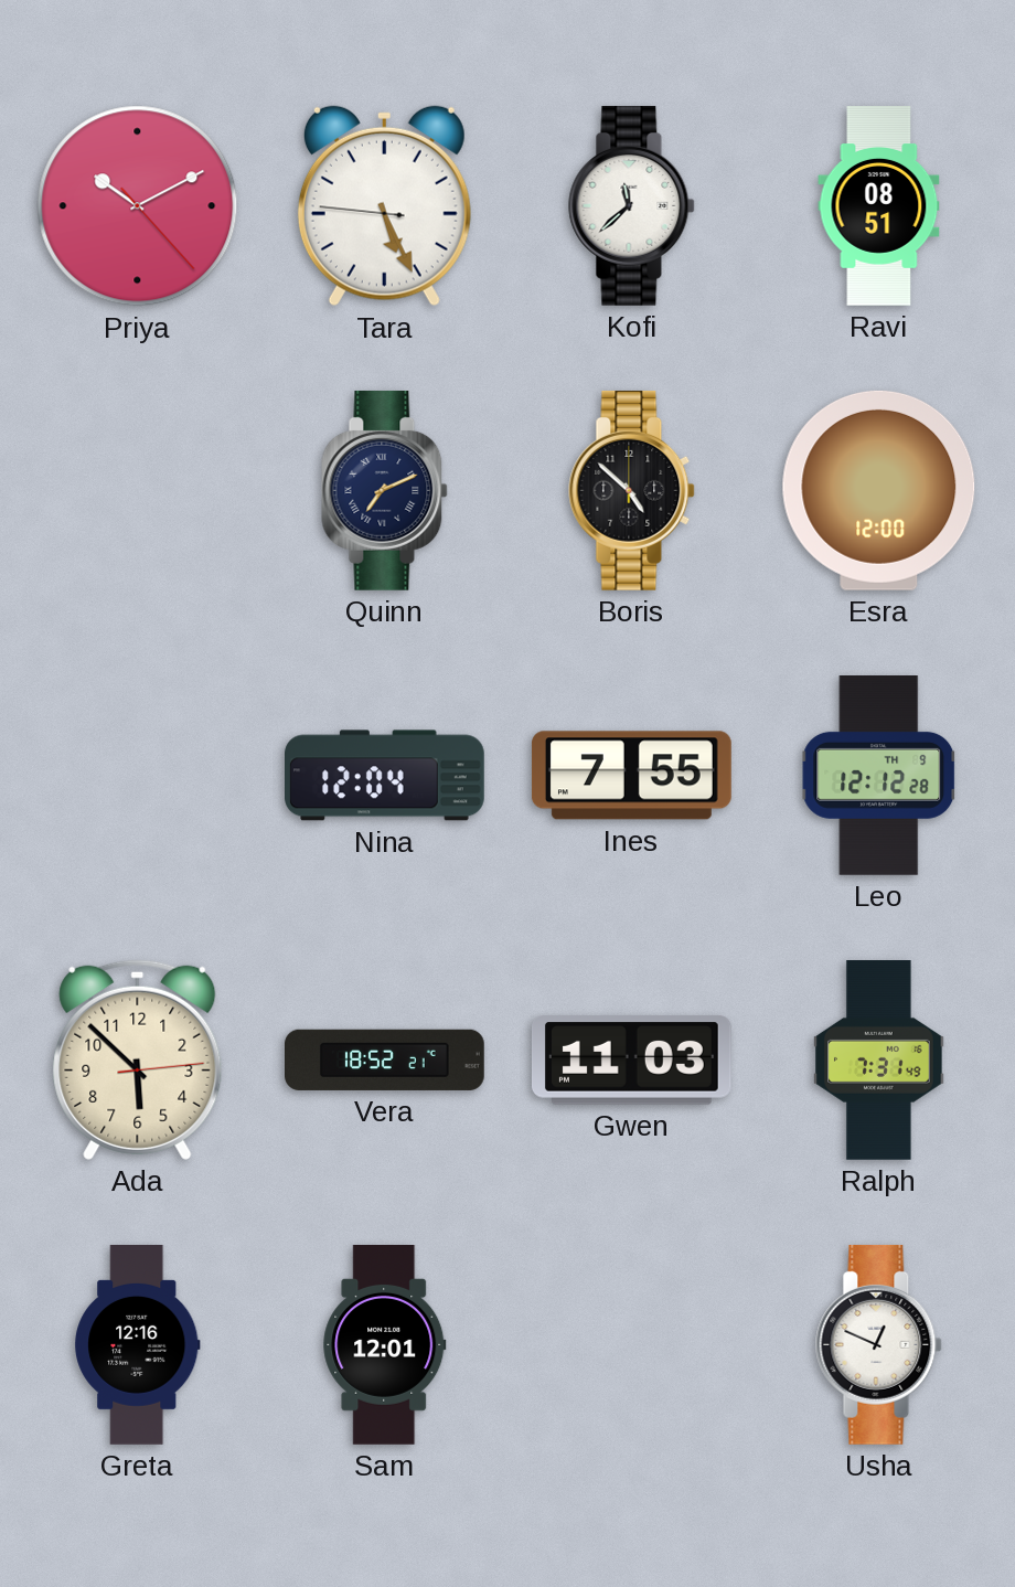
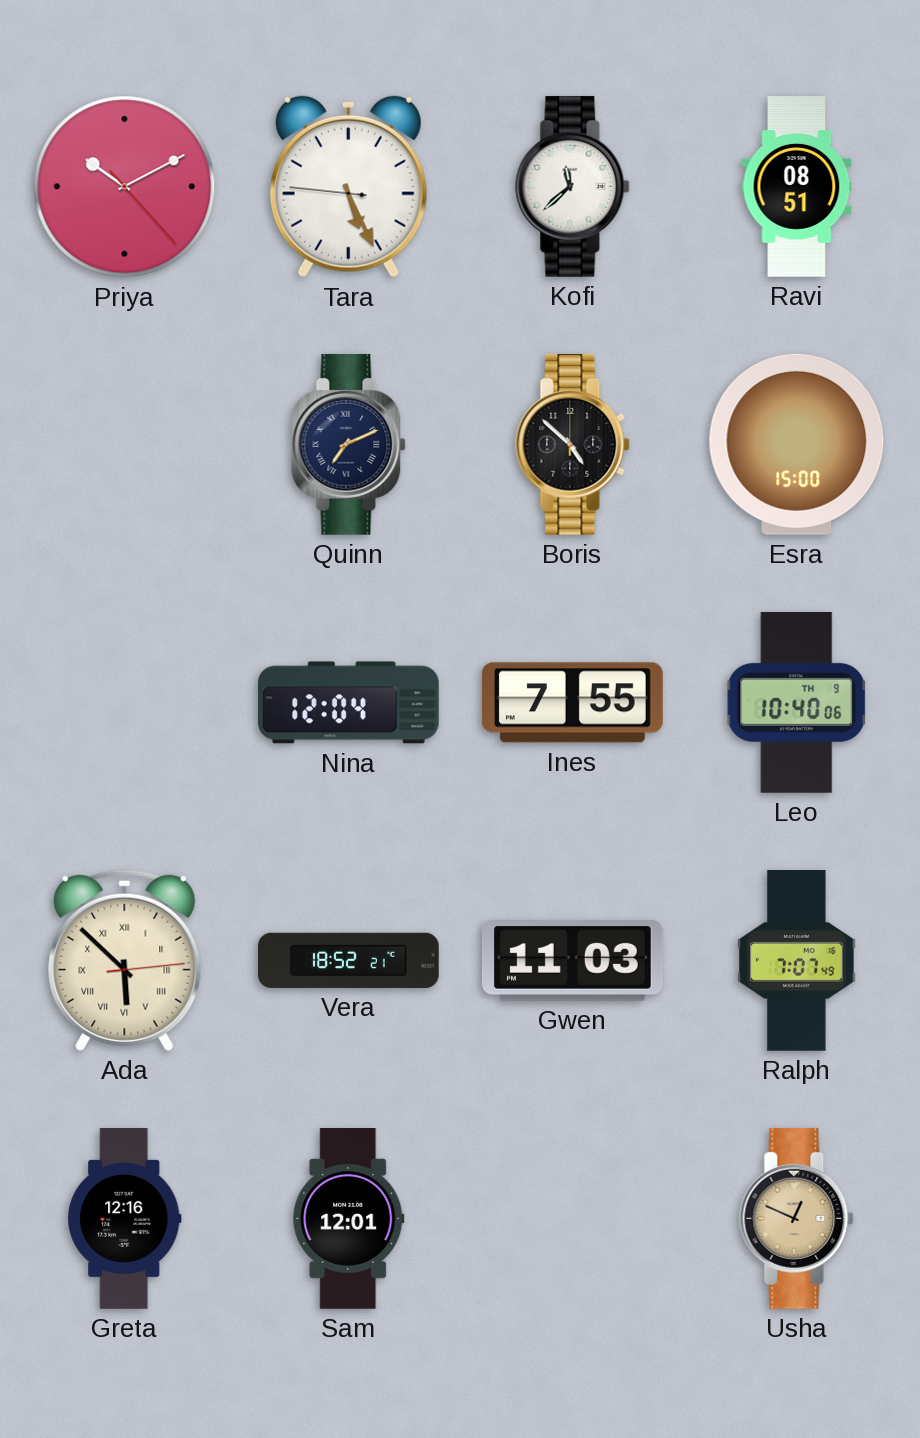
Esra: 12:00 -> 15:00
Leo: 12:12 -> 10:40
Ada numerals: Arabic -> Roman
Ralph: 7:31 -> 7:07
Usha dial: white -> champagne
